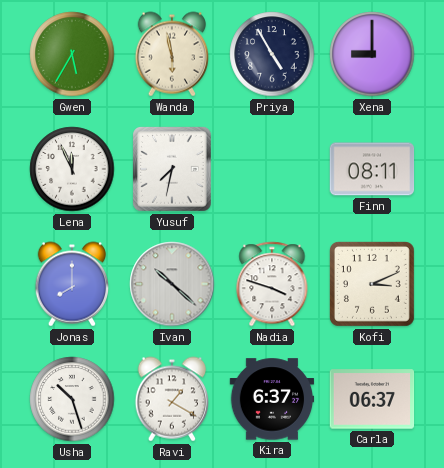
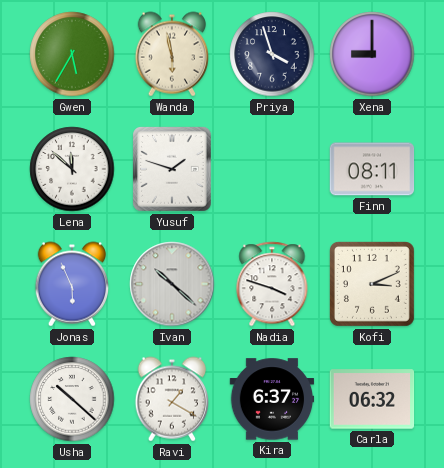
Priya: 4:55 -> 3:57
Lena: 11:56 -> 11:52
Yusuf: 7:32 -> 1:48
Jonas: 8:00 -> 5:56
Usha: 10:27 -> 10:22
Carla: 06:37 -> 06:32
